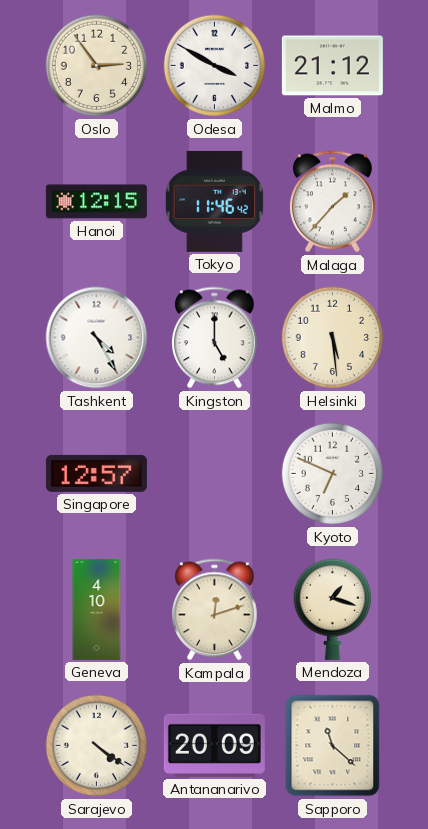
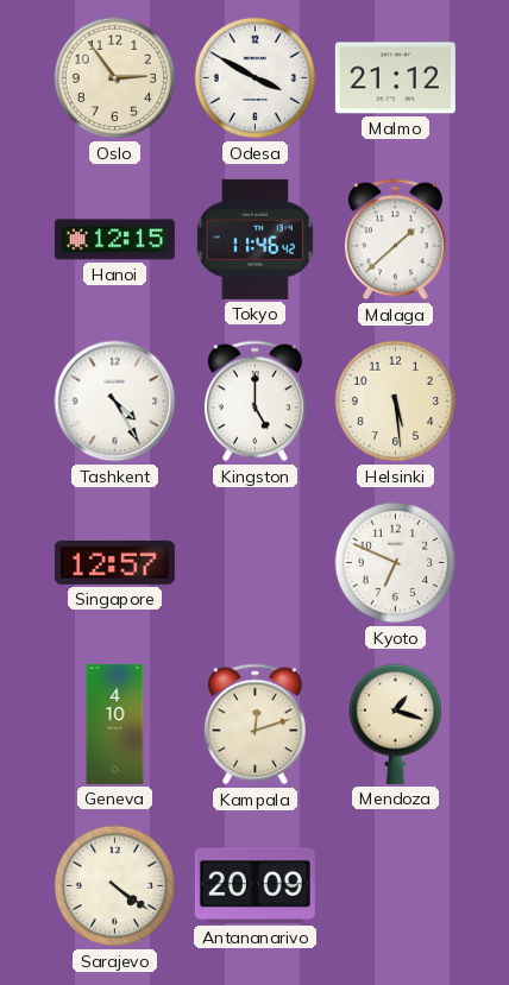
Malaga: 1:37 -> 1:38
Sapporo: 11:22 -> none
